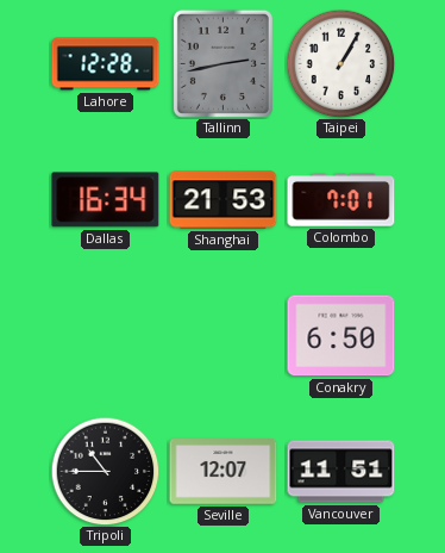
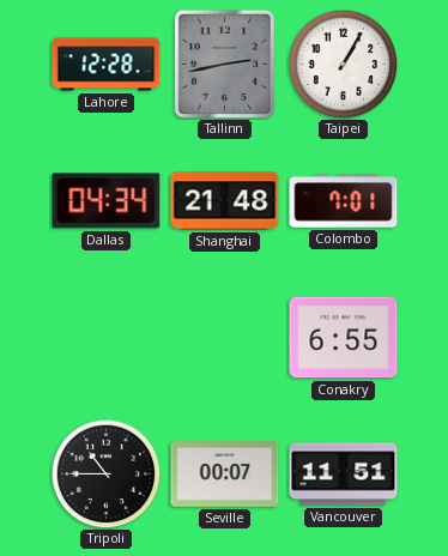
Dallas: 16:34 -> 04:34
Shanghai: 21:53 -> 21:48
Conakry: 6:50 -> 6:55
Seville: 12:07 -> 00:07
